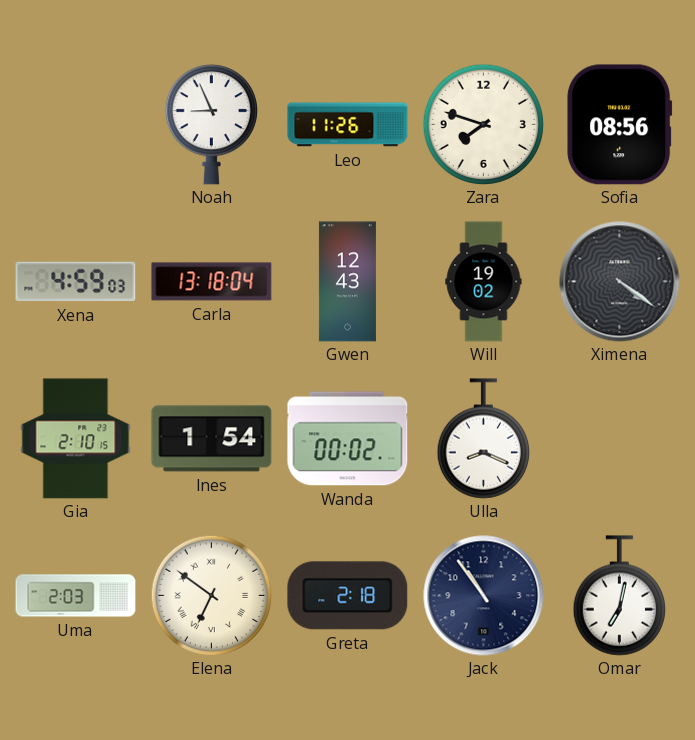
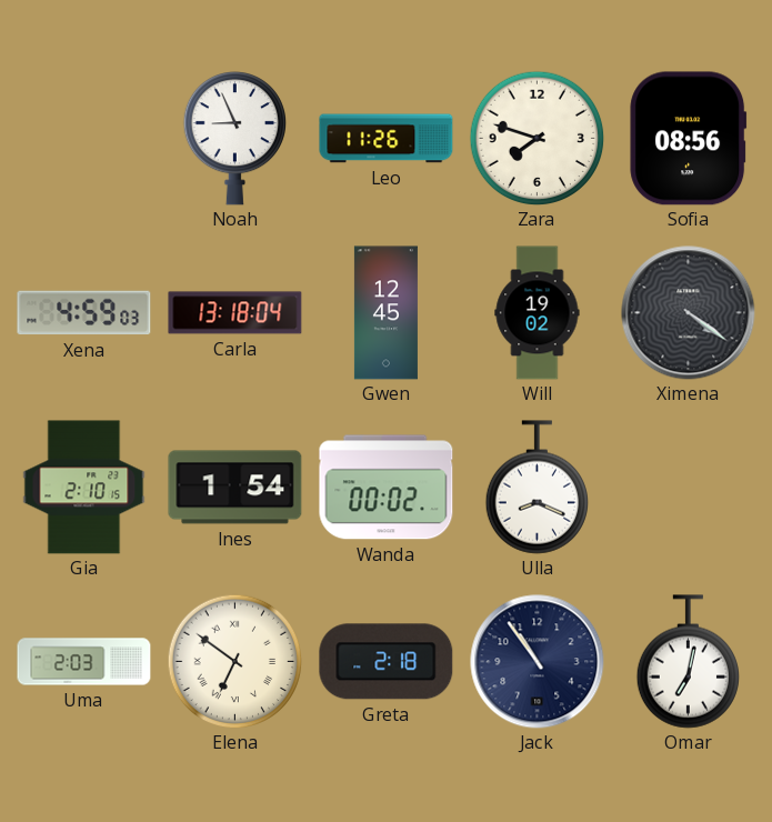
Gwen: 12:43 -> 12:45
